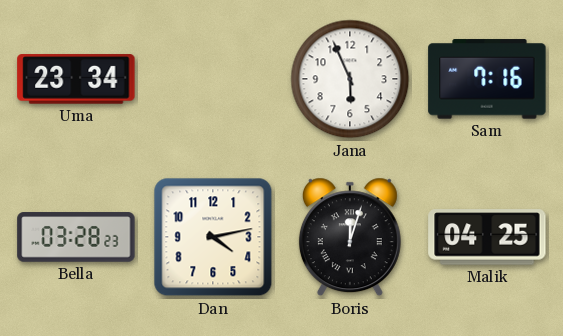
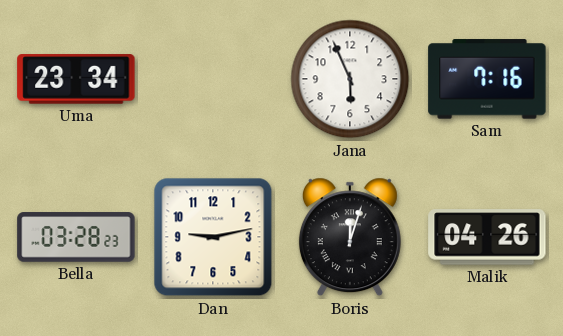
Dan: 4:13 -> 9:13
Malik: 04:25 -> 04:26
